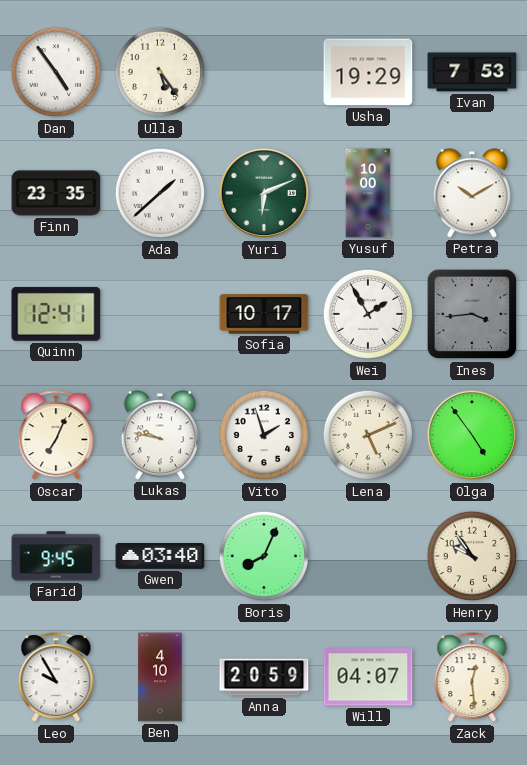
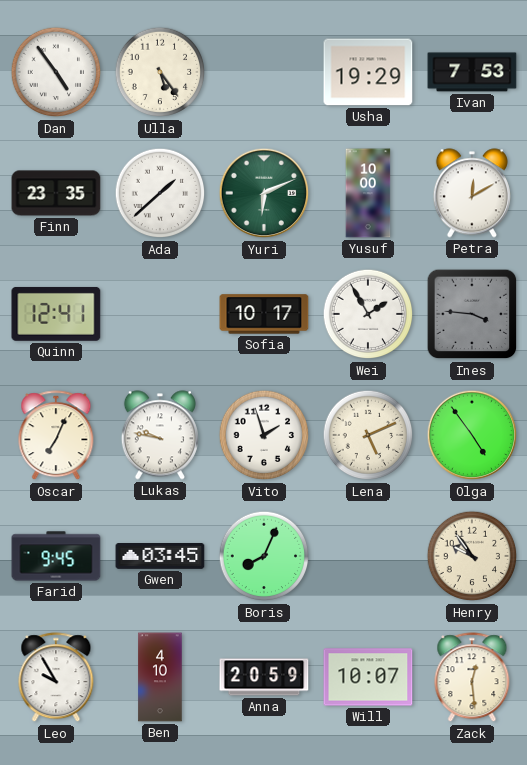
Petra: 10:10 -> 12:10
Ines: 3:44 -> 3:46
Gwen: 03:40 -> 03:45
Will: 04:07 -> 10:07
